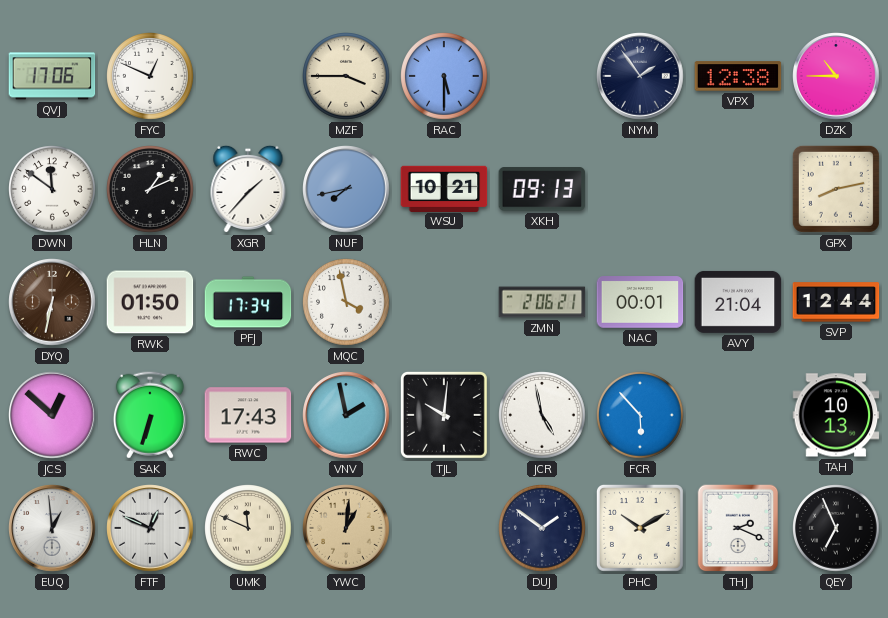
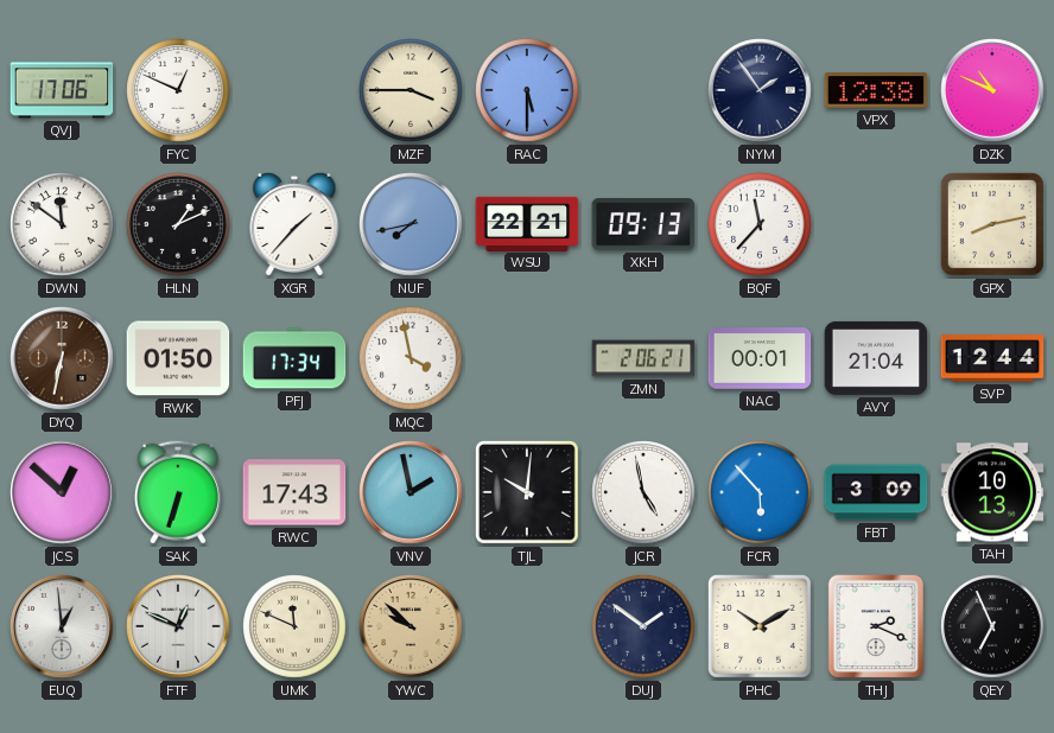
DZK: 10:45 -> 10:49
WSU: 10:21 -> 22:21
BQF: none -> 11:37
FBT: none -> 3:09
YWC: 1:01 -> 9:52
